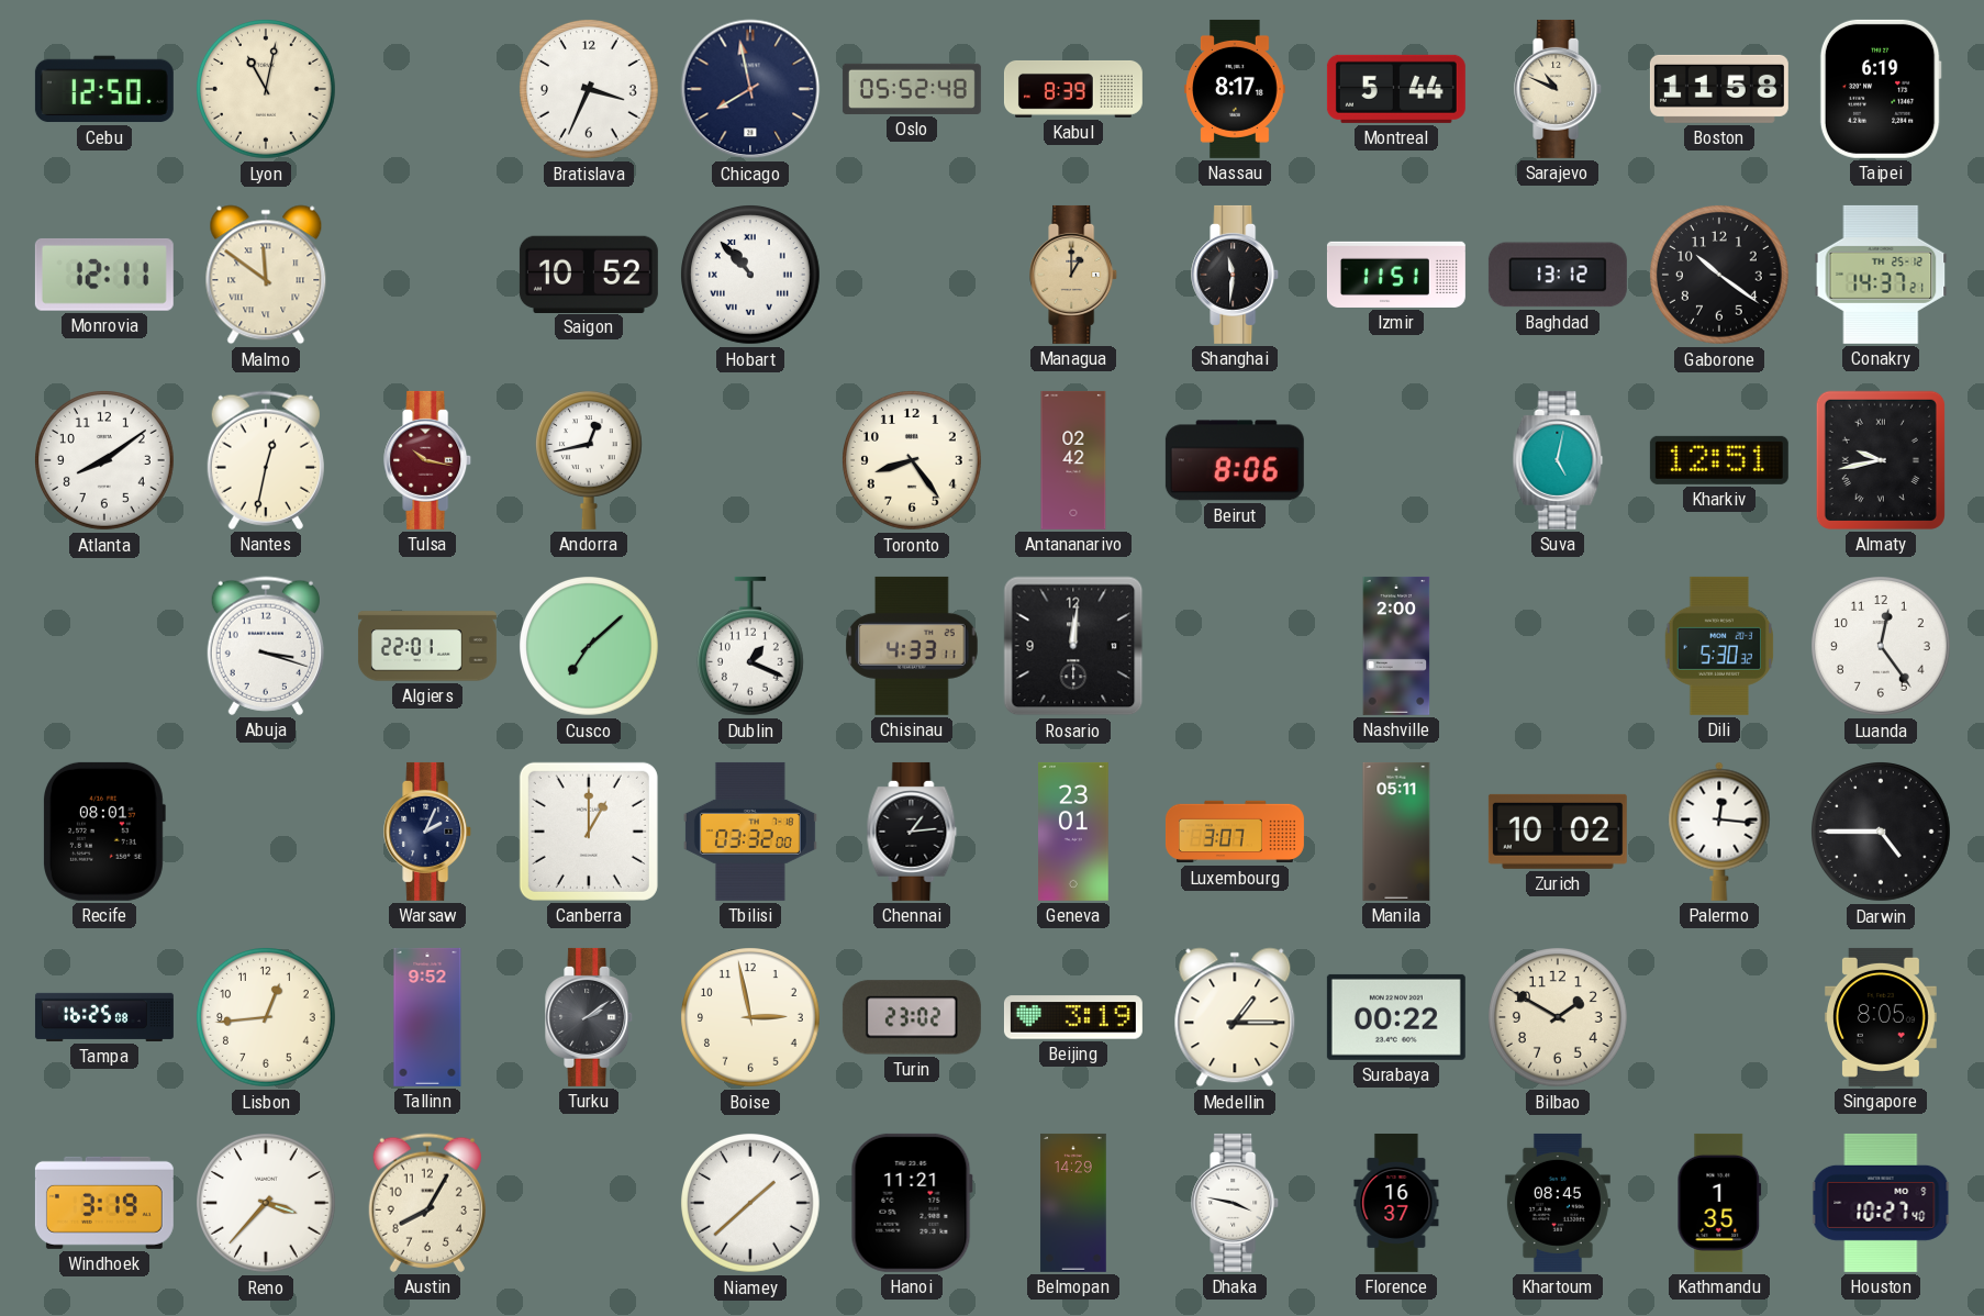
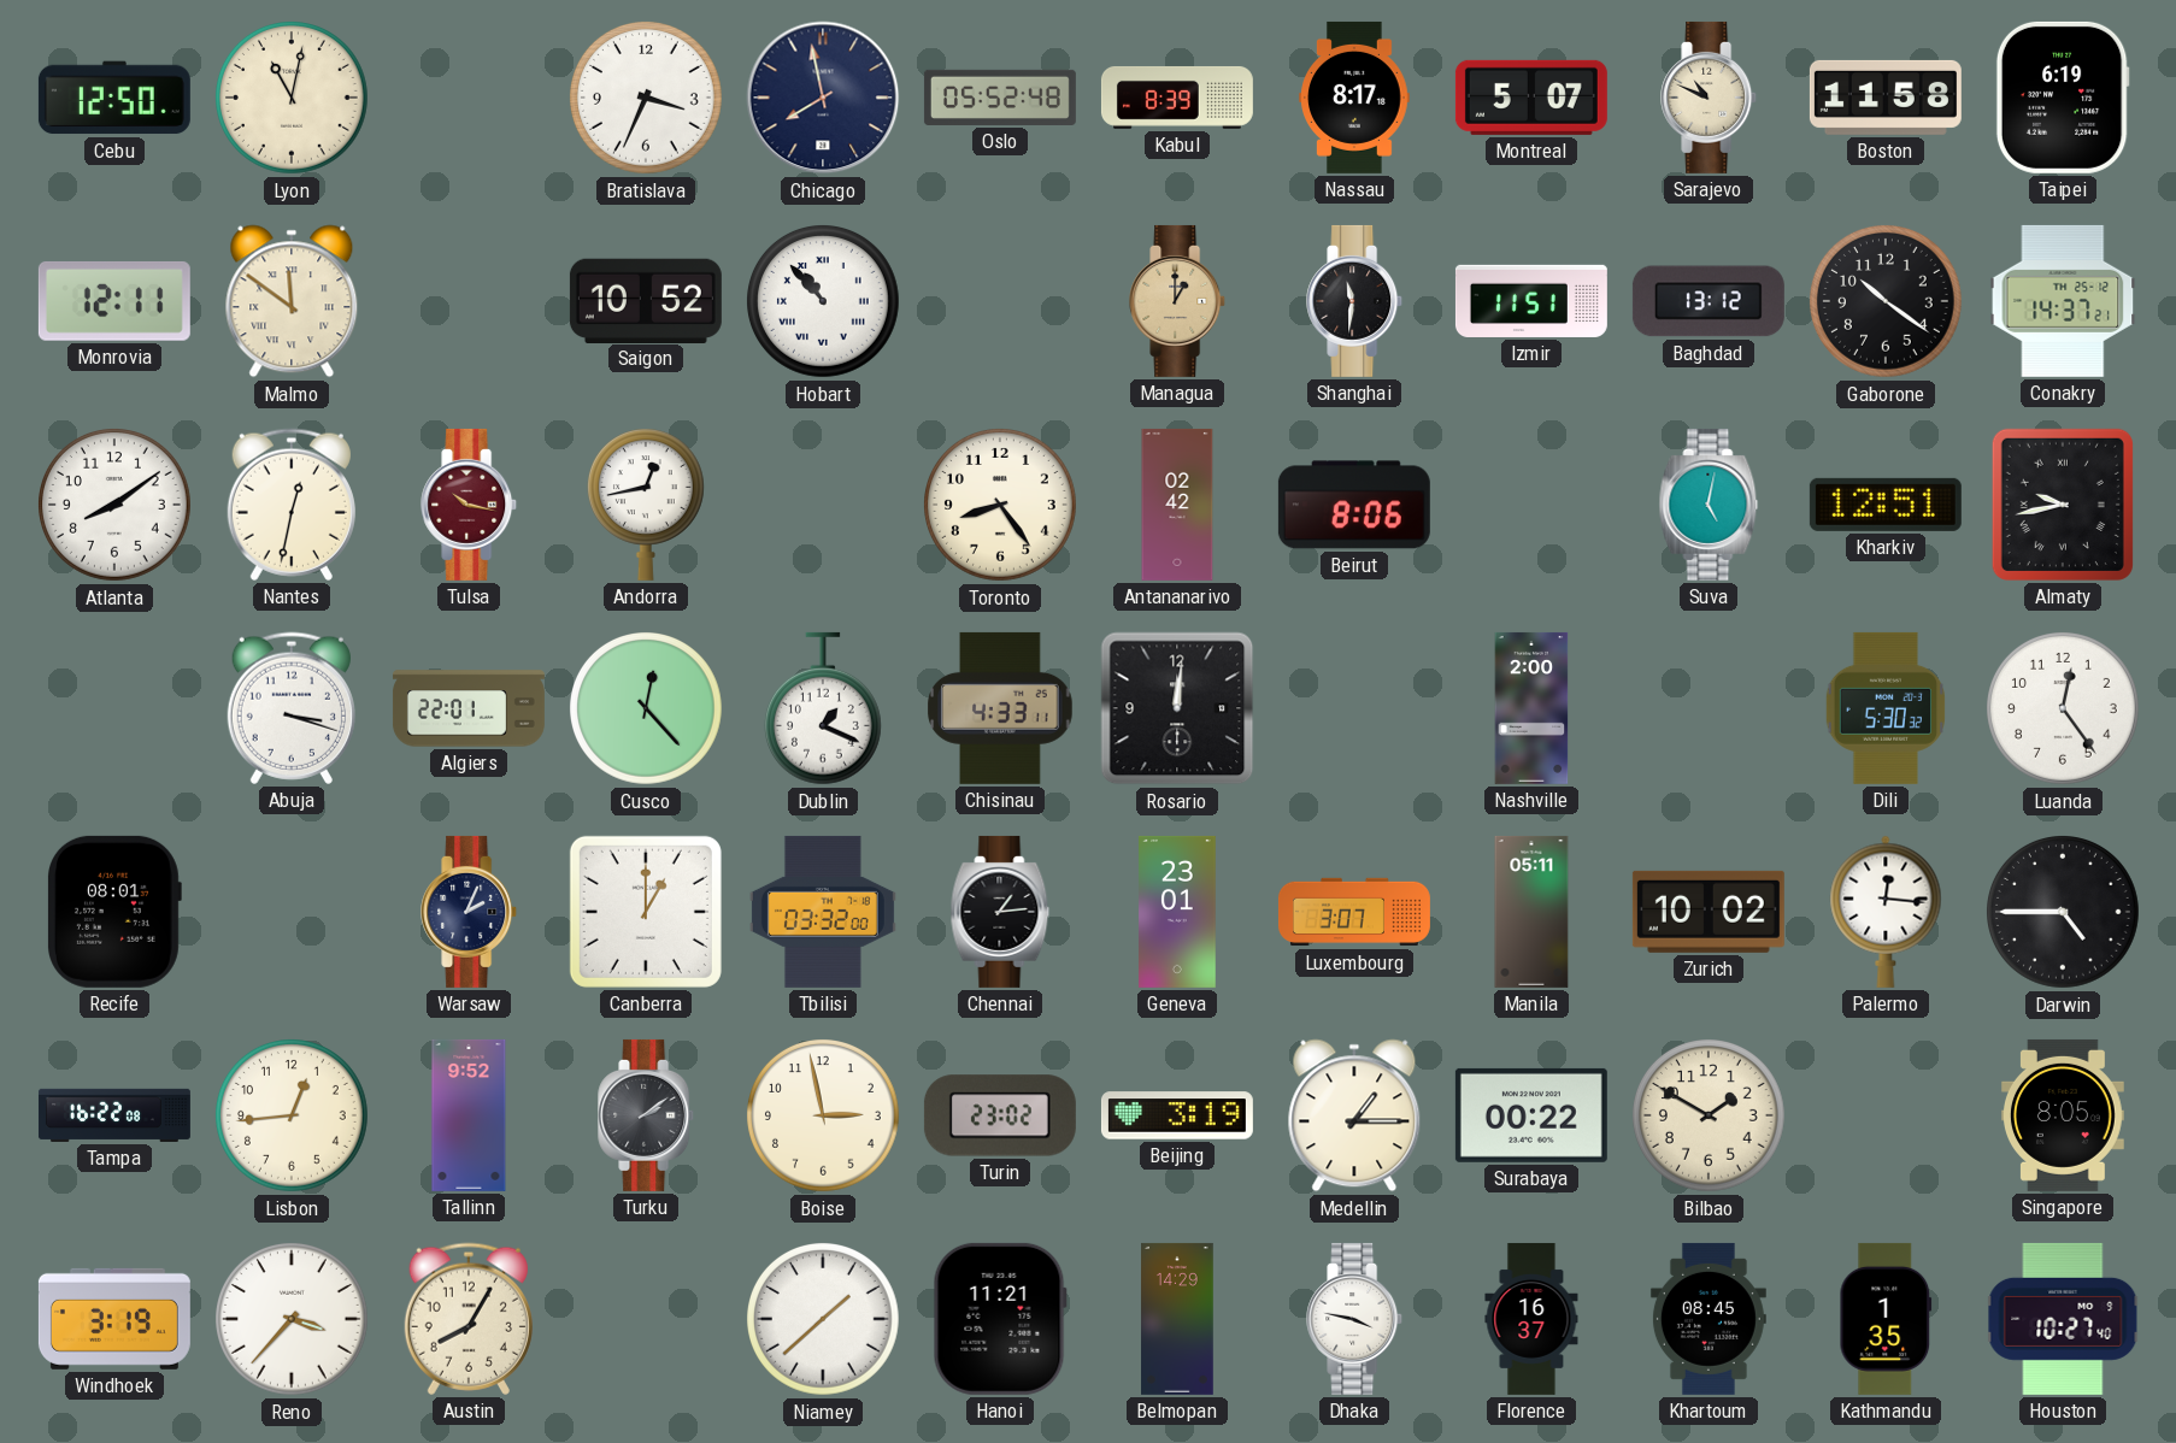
Montreal: 5:44 -> 5:07
Cusco: 7:08 -> 12:23
Tampa: 16:25 -> 16:22
